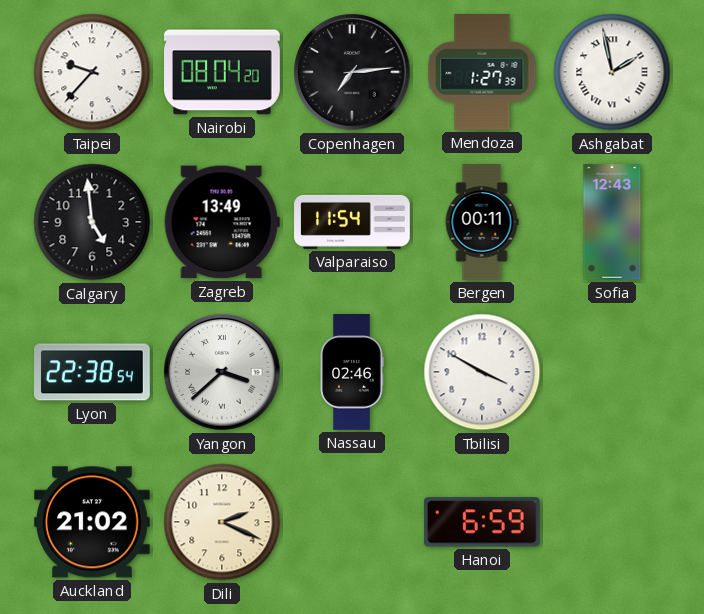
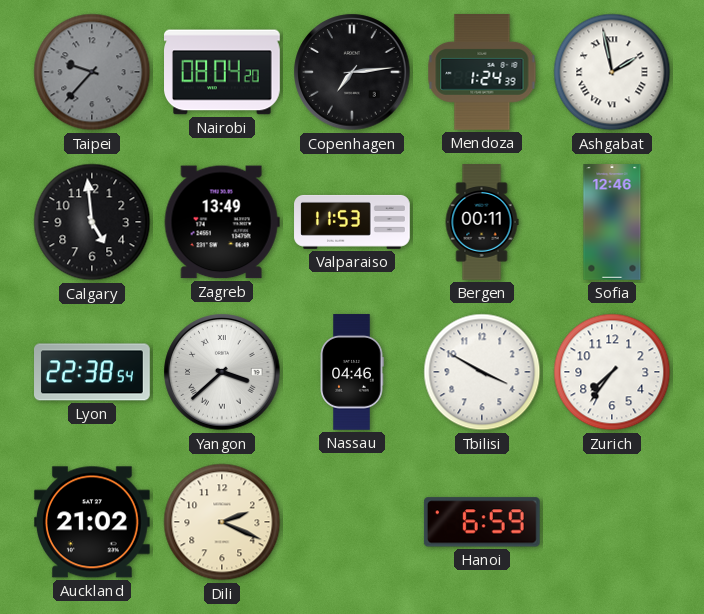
Taipei dial: white -> grey
Mendoza: 1:27 -> 1:24
Valparaiso: 11:54 -> 11:53
Sofia: 12:43 -> 12:46
Nassau: 02:46 -> 04:46
Zurich: none -> 7:36
